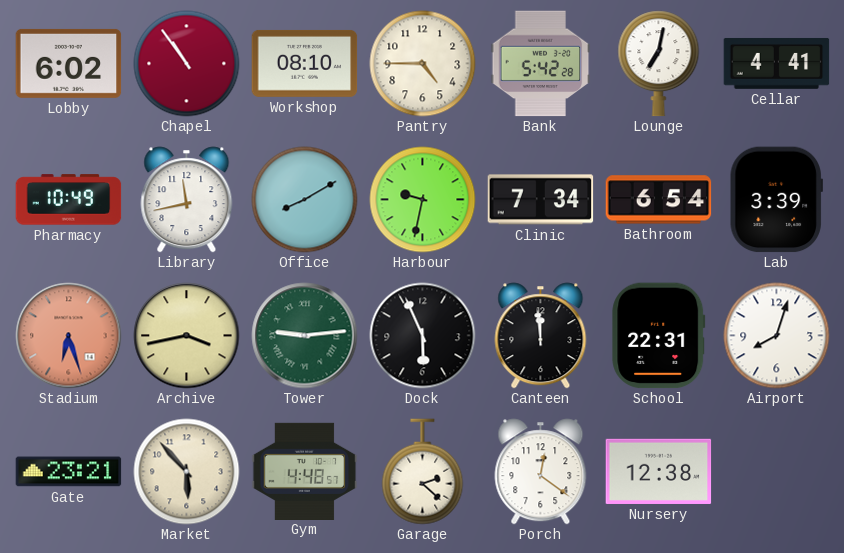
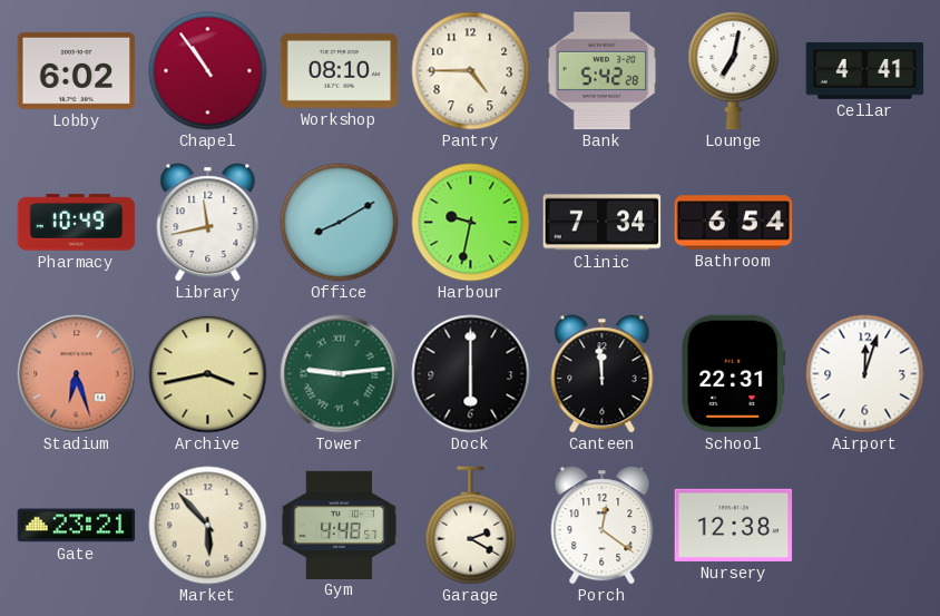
Lab: 3:39 -> none
Dock: 5:56 -> 6:00
Airport: 8:03 -> 12:03
Garage: 2:22 -> 2:20
